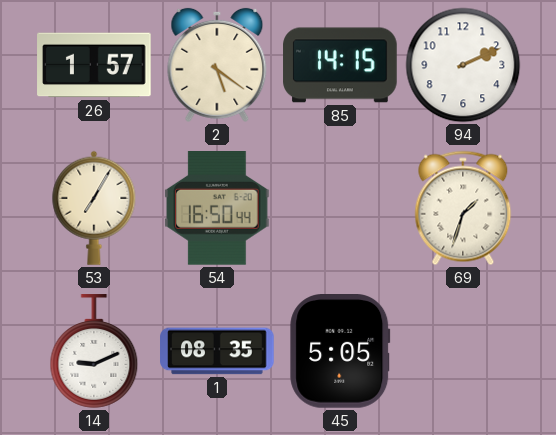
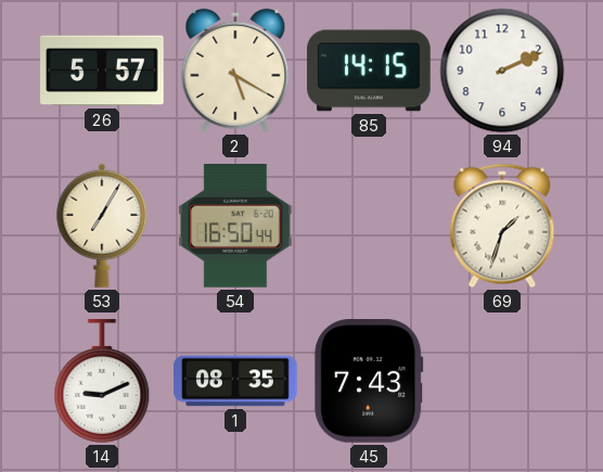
26: 1:57 -> 5:57
2: 5:21 -> 5:20
45: 5:05 -> 7:43
